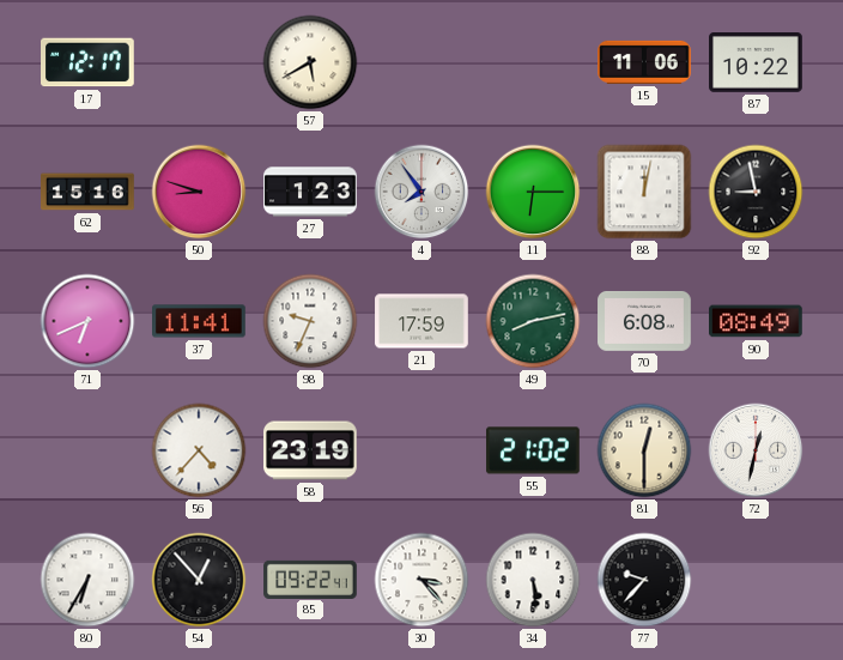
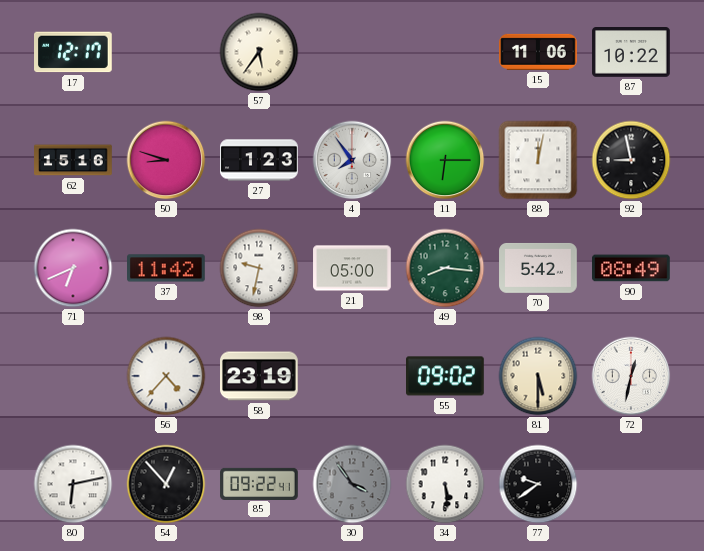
57: 5:40 -> 5:36
37: 11:41 -> 11:42
98: 9:34 -> 9:32
21: 17:59 -> 05:00
49: 8:13 -> 8:16
70: 6:08 -> 5:42
55: 21:02 -> 09:02
81: 12:30 -> 5:30
80: 6:35 -> 6:13
30: 3:23 -> 3:54
30 dial: white -> grey
77: 9:37 -> 9:39
